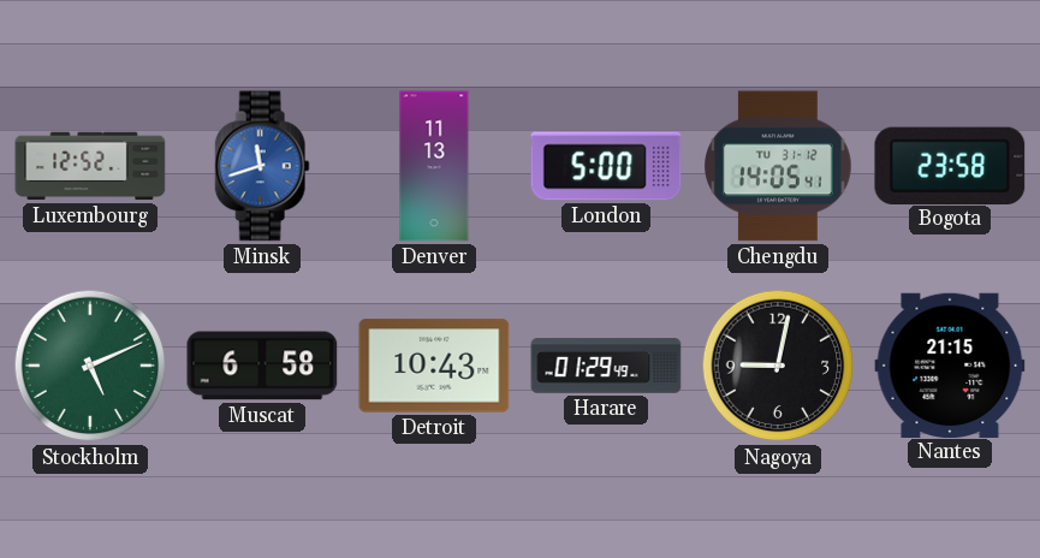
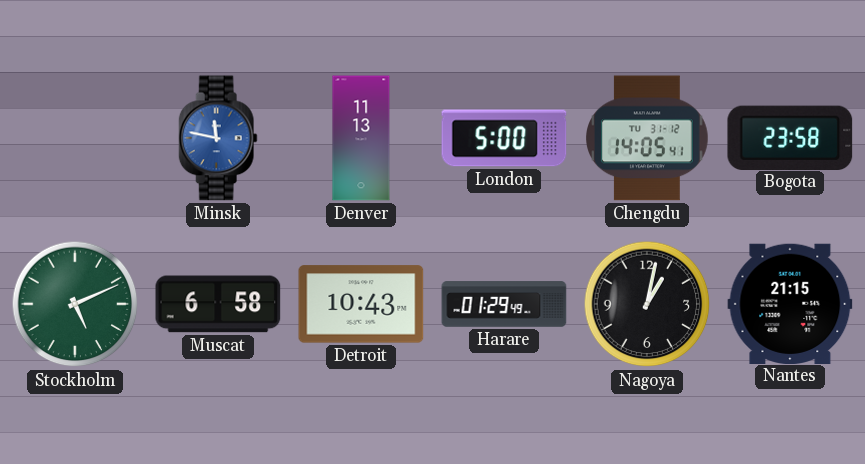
Luxembourg: 12:52 -> none
Minsk: 11:42 -> 11:47
Nagoya: 9:02 -> 1:02
